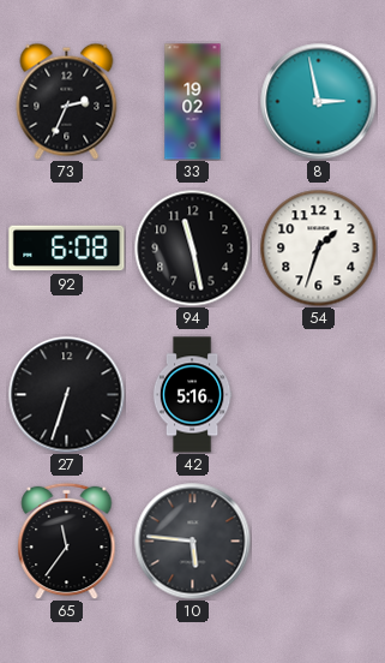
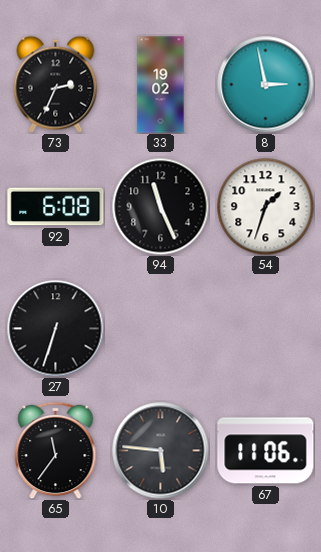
94: 11:28 -> 11:26
42: 5:16 -> none
67: none -> 11:06
